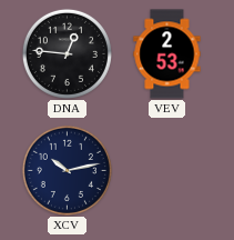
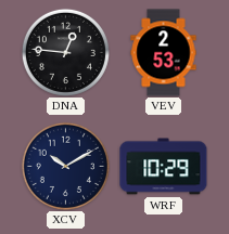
XCV: 10:13 -> 10:10
WRF: none -> 10:29
